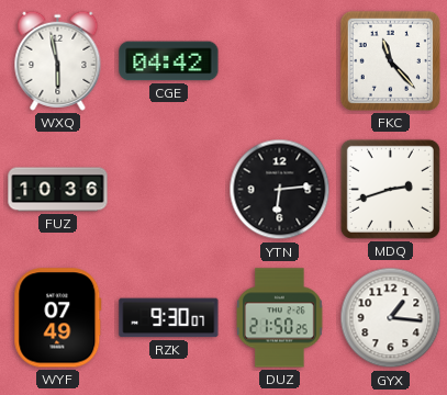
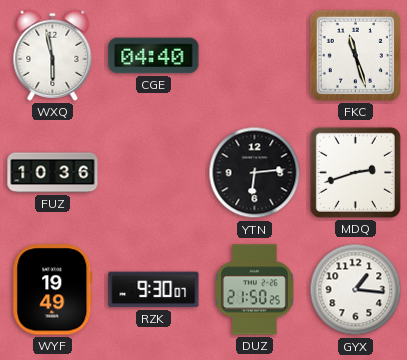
CGE: 04:42 -> 04:40
FKC: 11:23 -> 11:27
WYF: 07:49 -> 19:49
